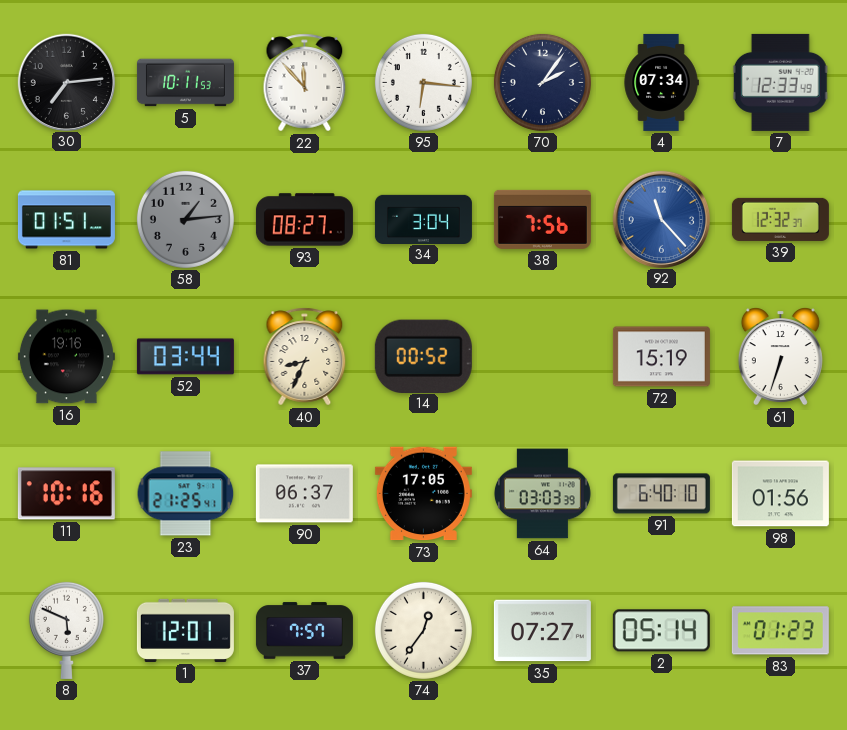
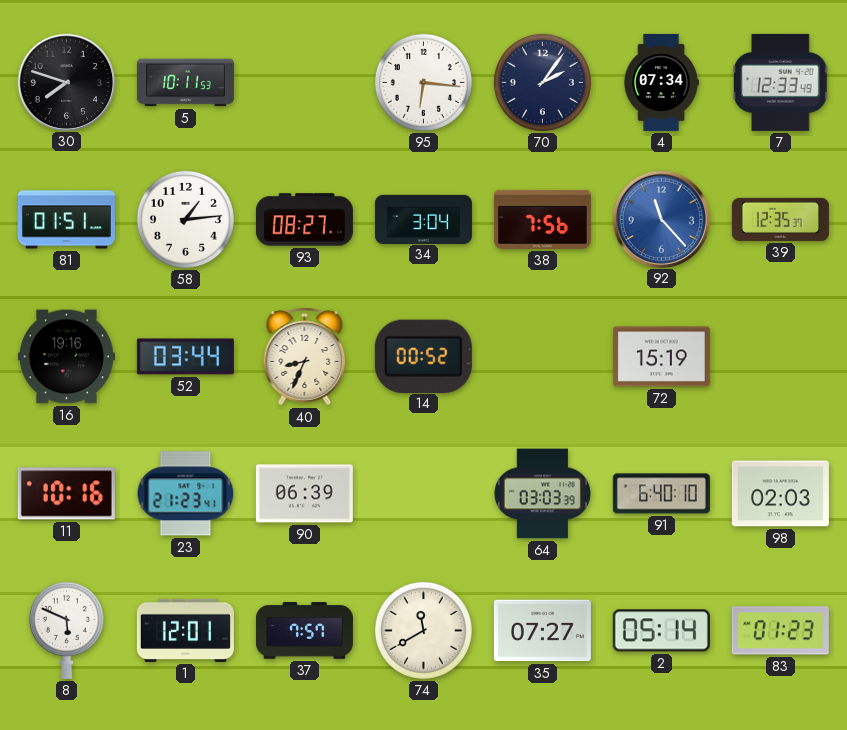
30: 7:14 -> 7:48
22: 11:53 -> none
58 dial: grey -> white
39: 12:32 -> 12:35
61: 6:33 -> none
23: 21:25 -> 21:23
90: 06:37 -> 06:39
73: 17:05 -> none
98: 01:56 -> 02:03
74: 12:36 -> 11:40
